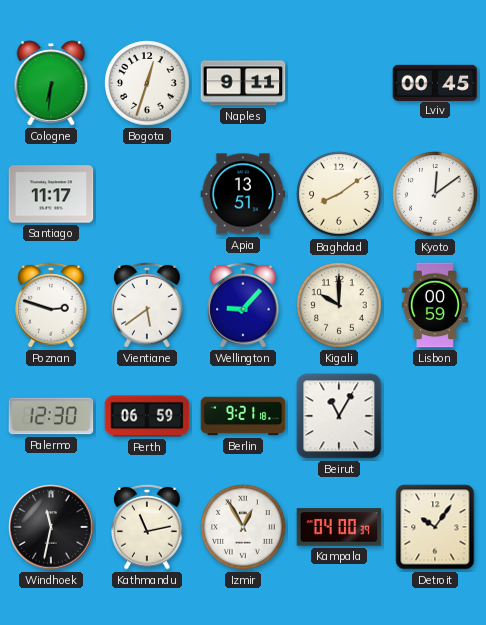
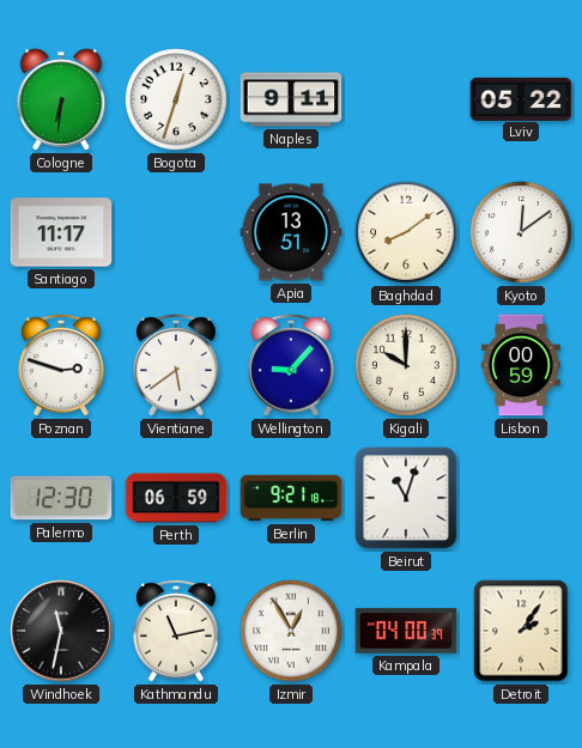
Lviv: 00:45 -> 05:22
Beirut: 11:05 -> 11:03
Detroit: 10:06 -> 2:06
